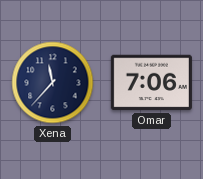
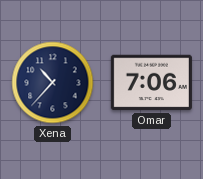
Xena: 11:37 -> 10:37
